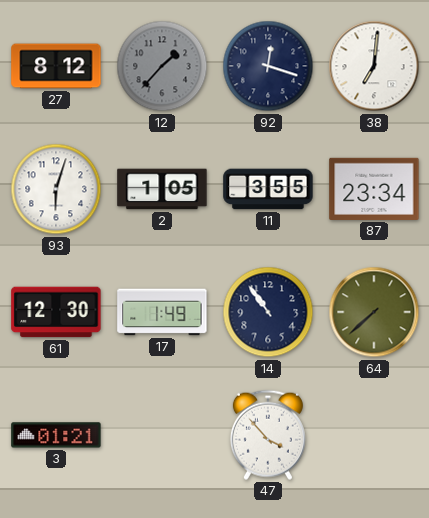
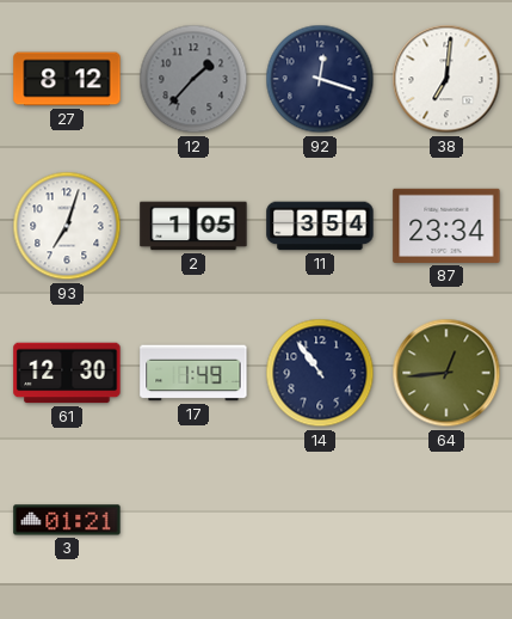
93: 6:03 -> 7:03
11: 3:55 -> 3:54
64: 7:38 -> 12:44
47: 3:53 -> none
